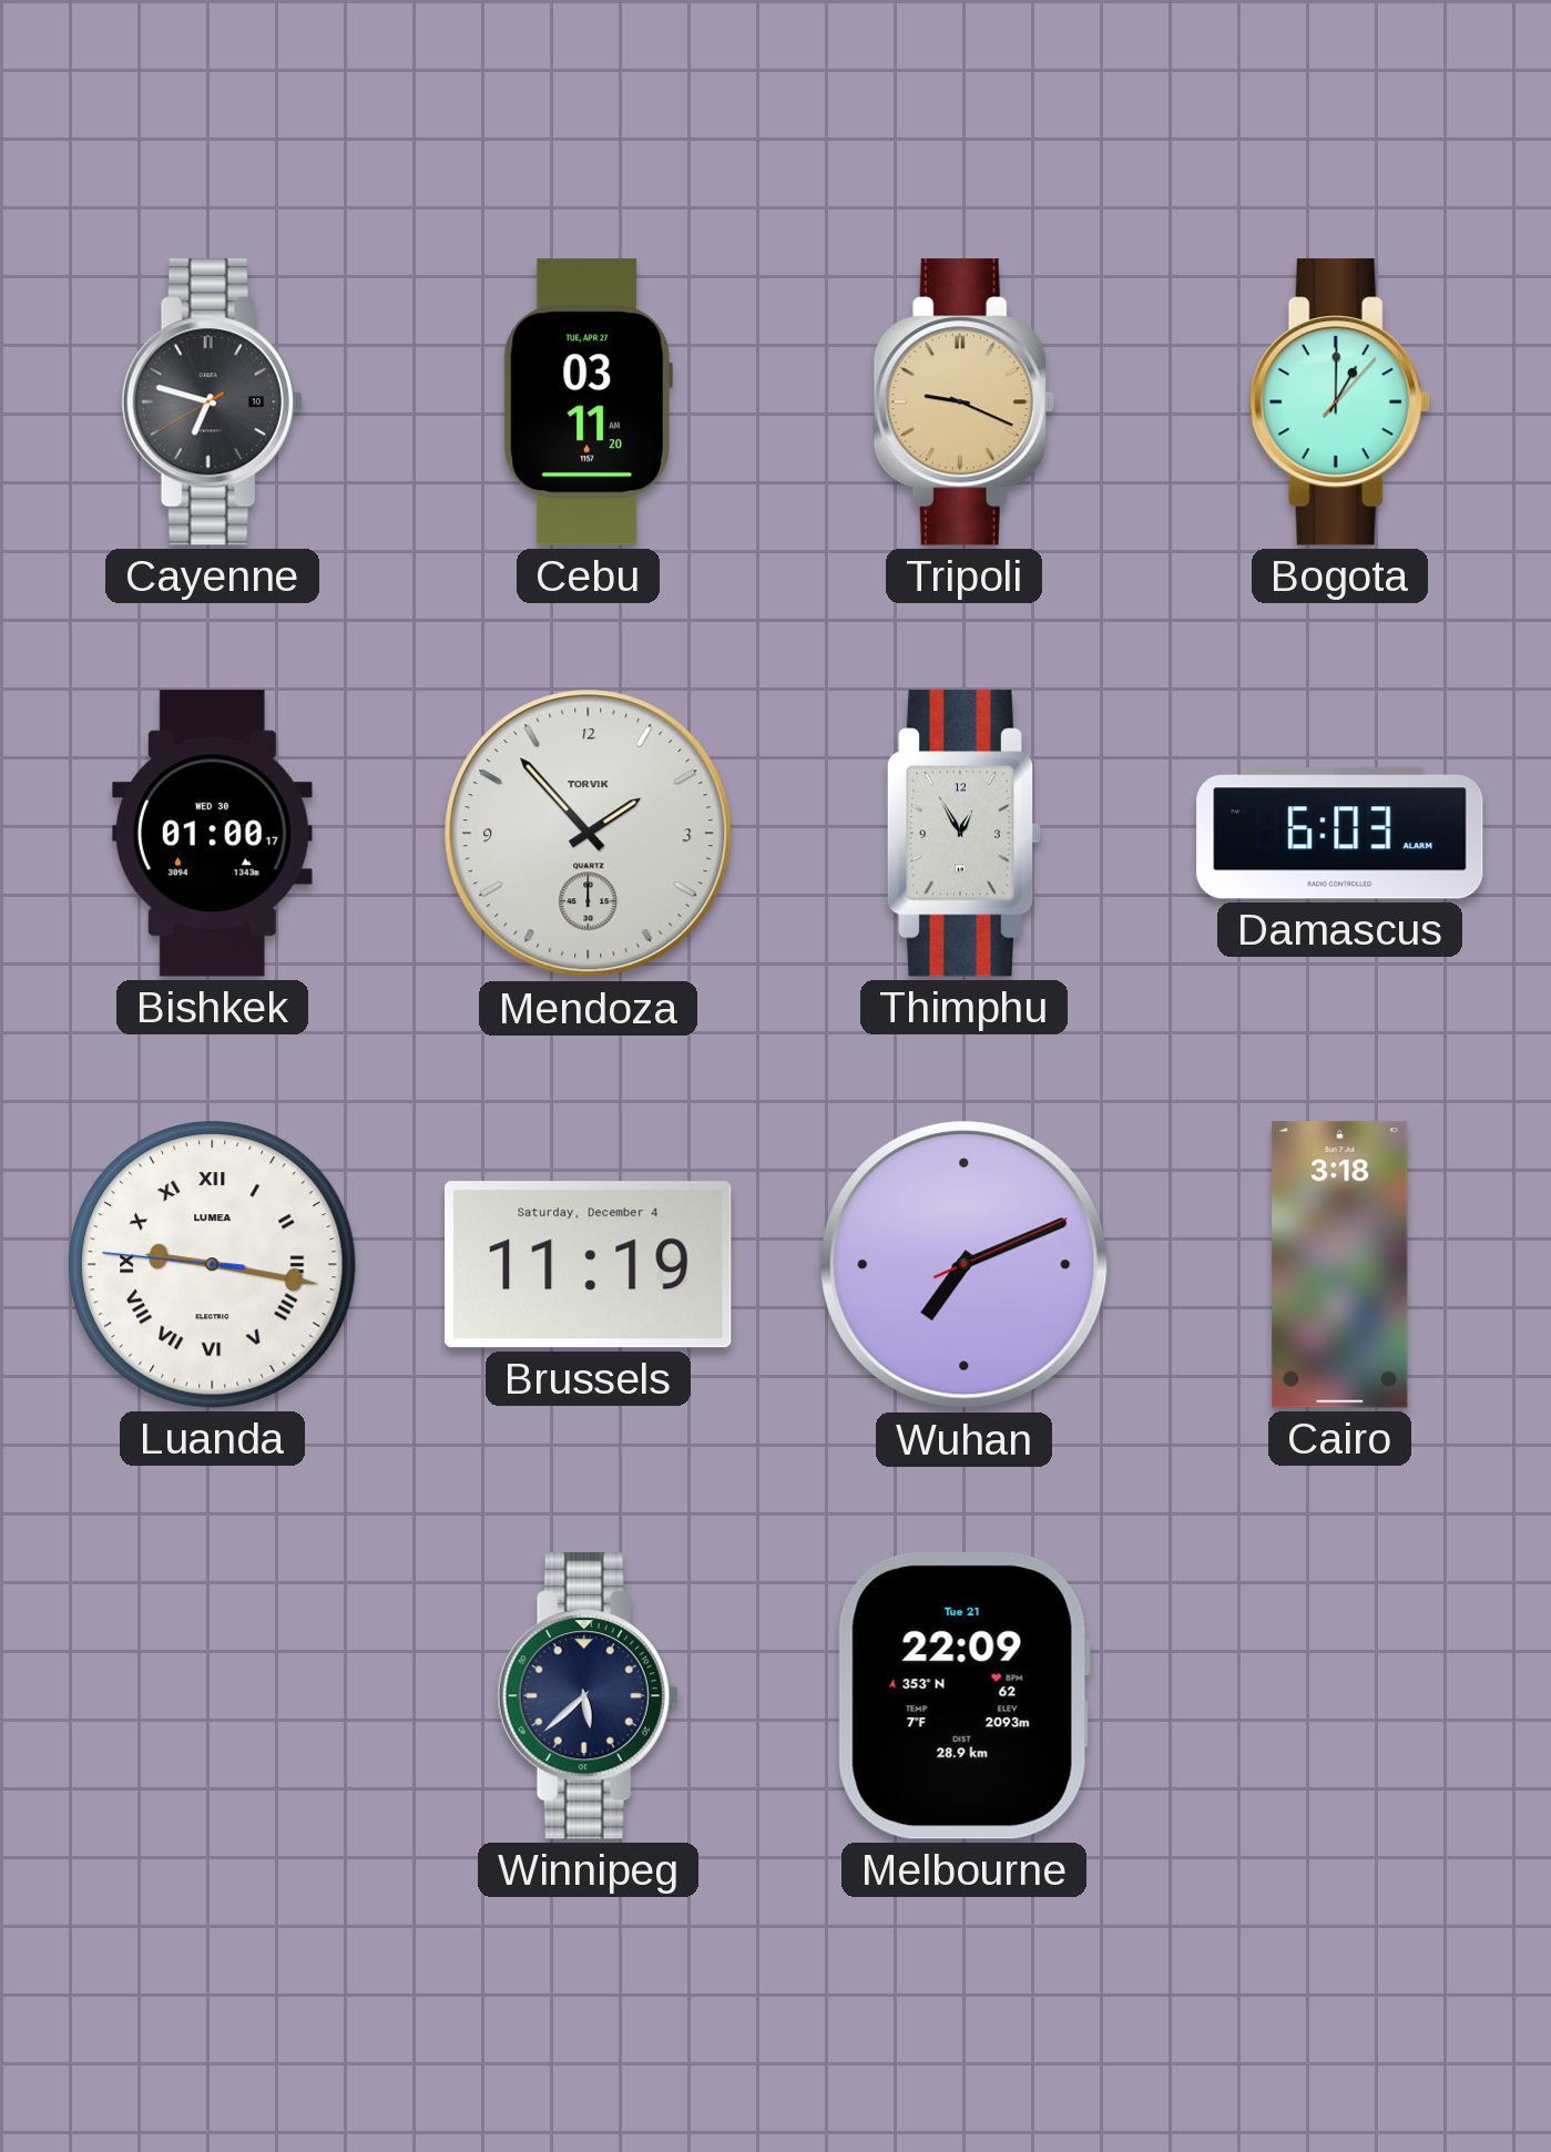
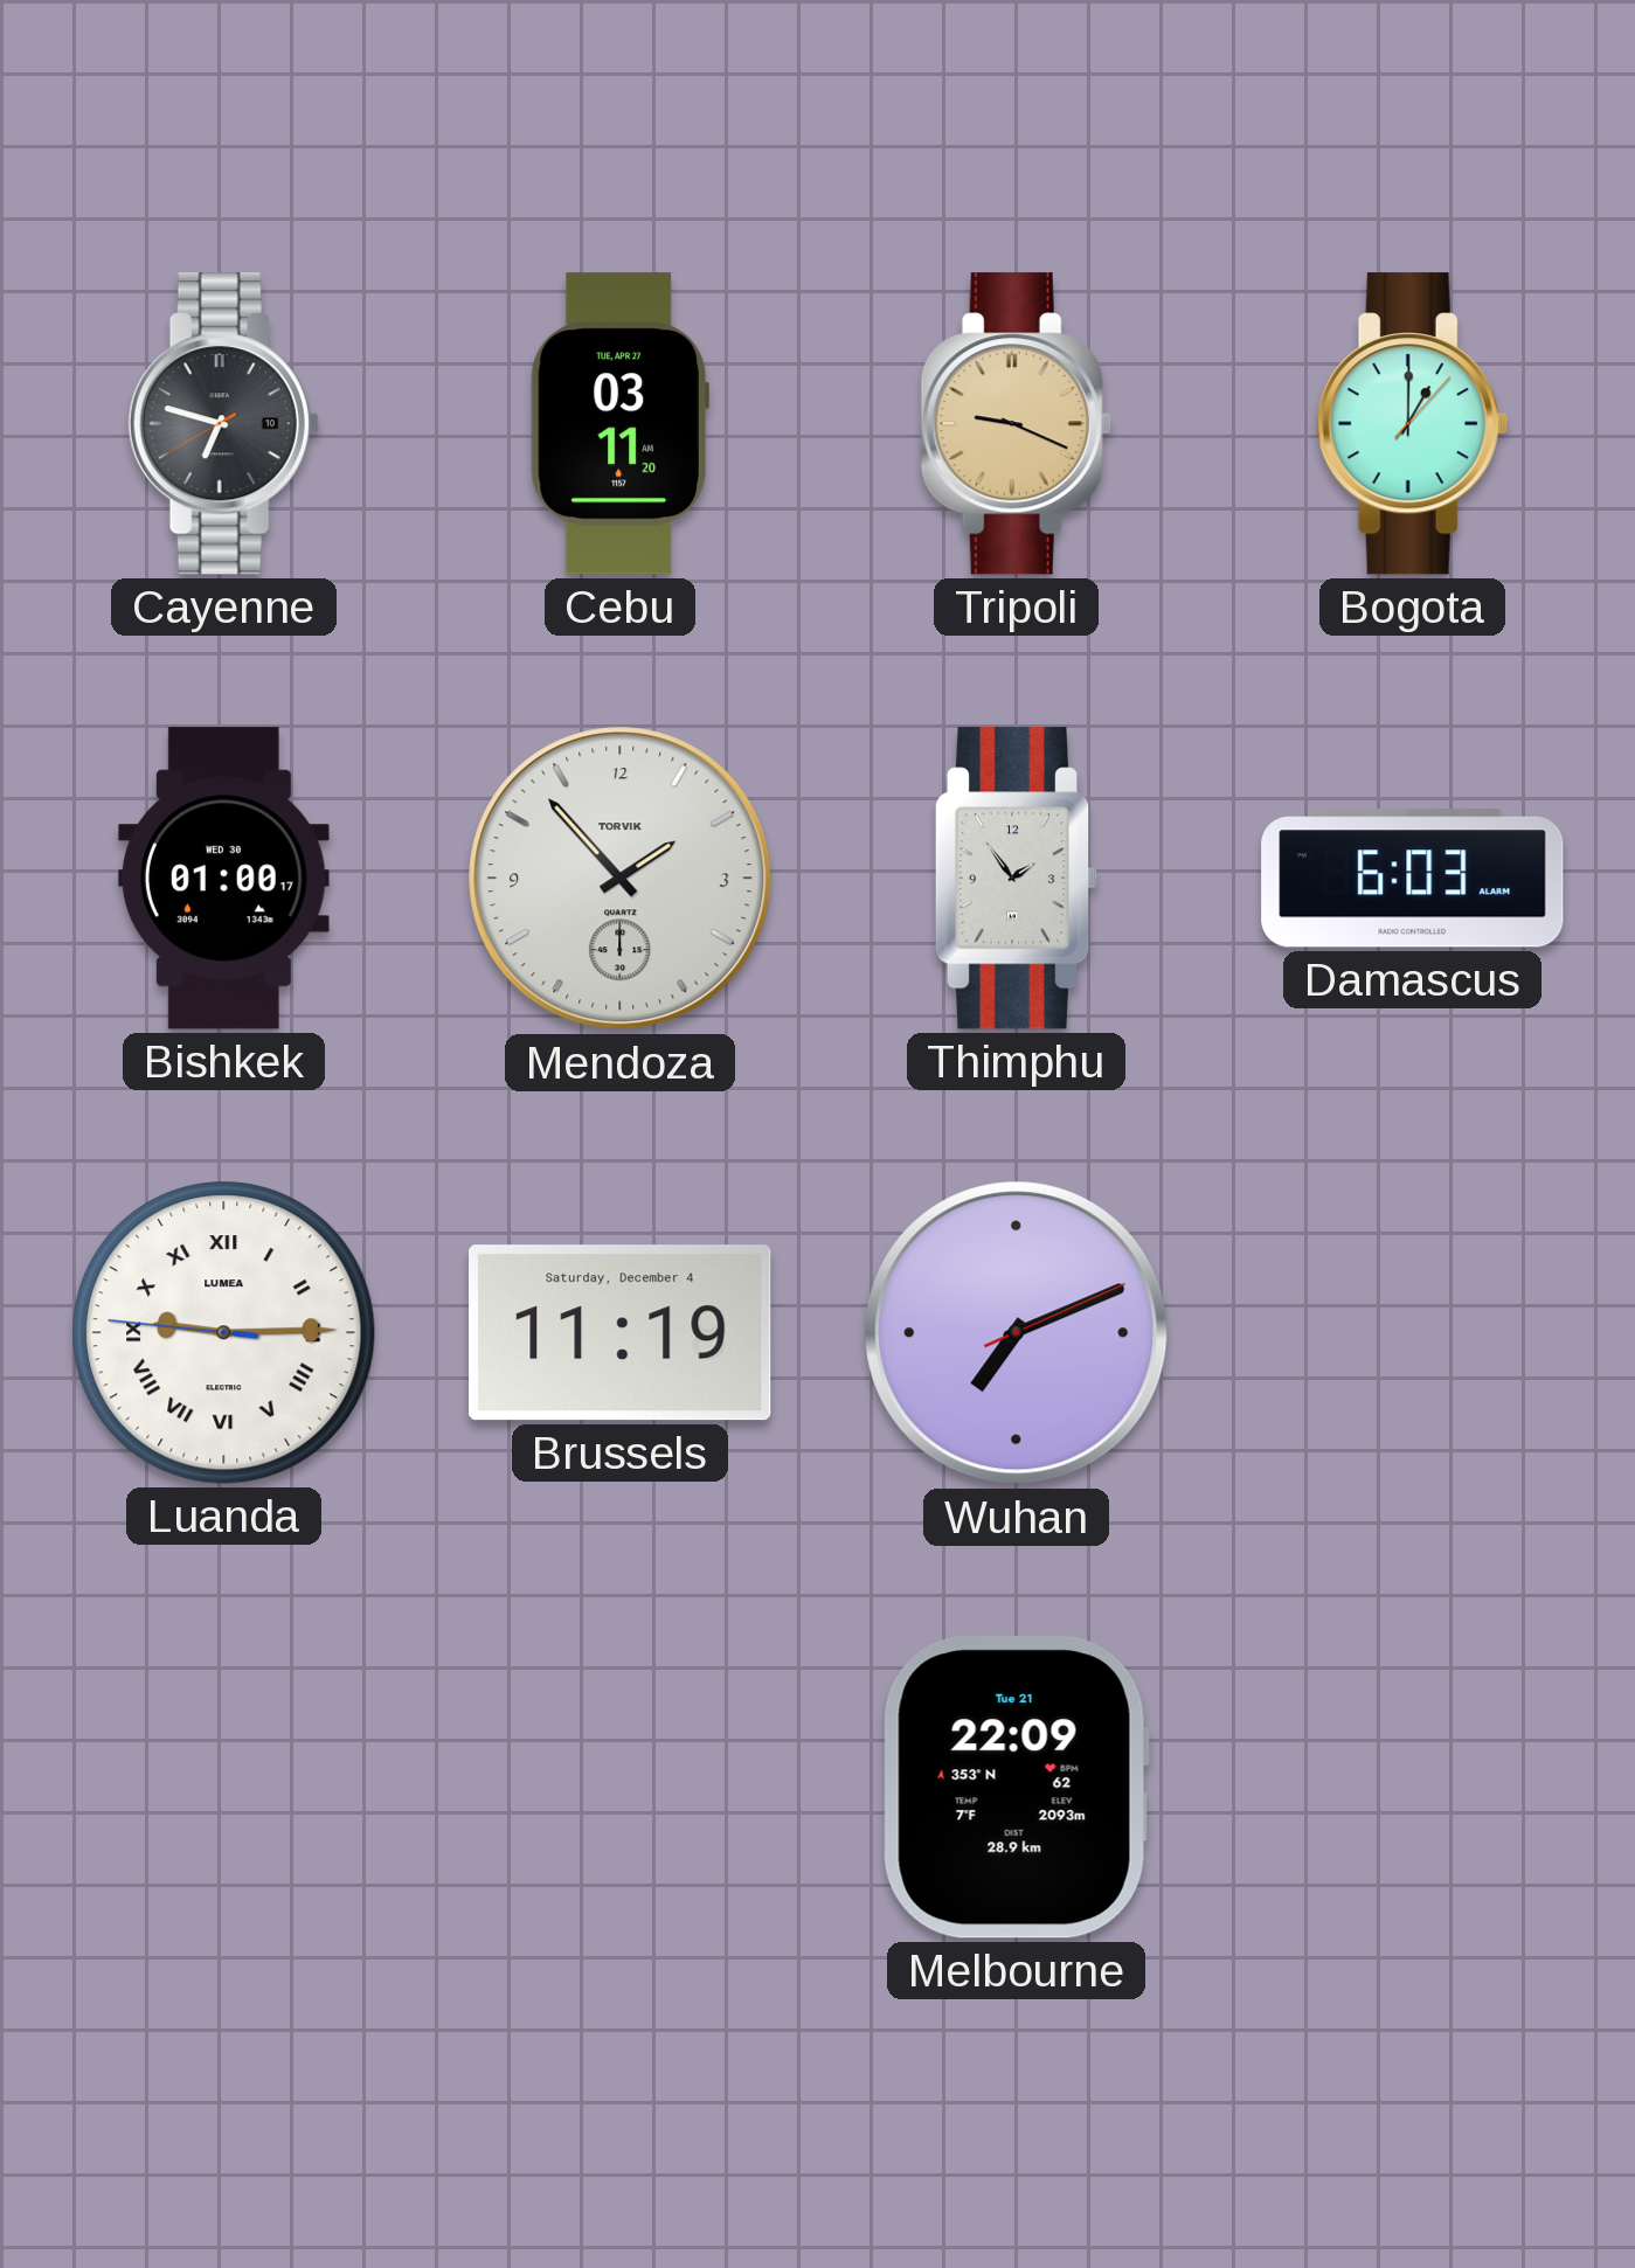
Thimphu: 12:55 -> 1:54
Luanda: 9:16 -> 9:14
Cairo: 3:18 -> none
Winnipeg: 5:38 -> none
